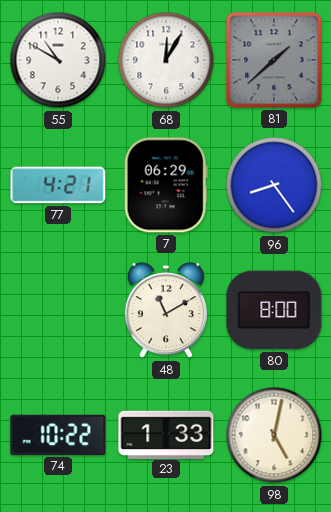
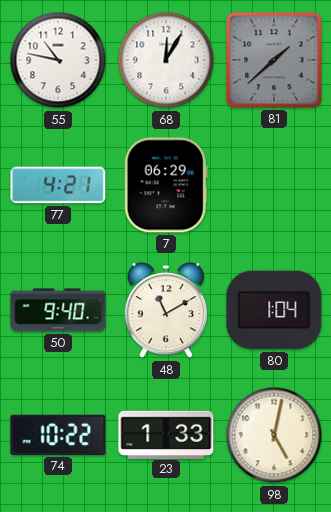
55: 10:50 -> 10:47
96: 8:24 -> none
50: none -> 9:40
80: 8:00 -> 1:04
